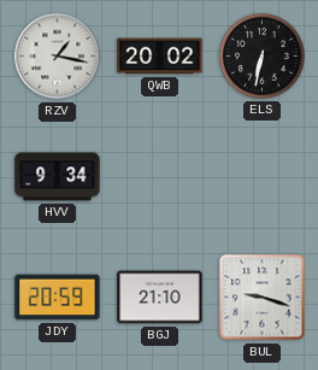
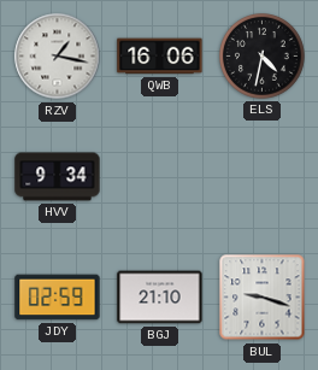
QWB: 20:02 -> 16:06
ELS: 6:32 -> 4:32
JDY: 20:59 -> 02:59
